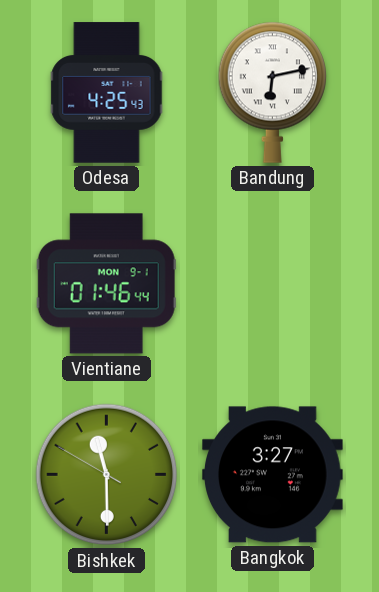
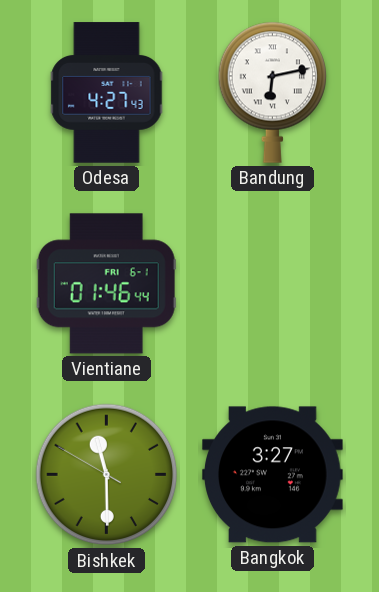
Odesa: 4:25 -> 4:27
Vientiane date: MON 9-1 -> FRI 6-1
